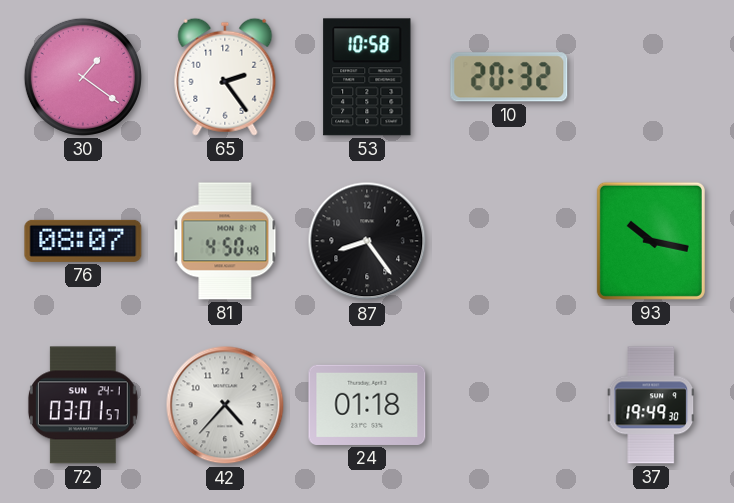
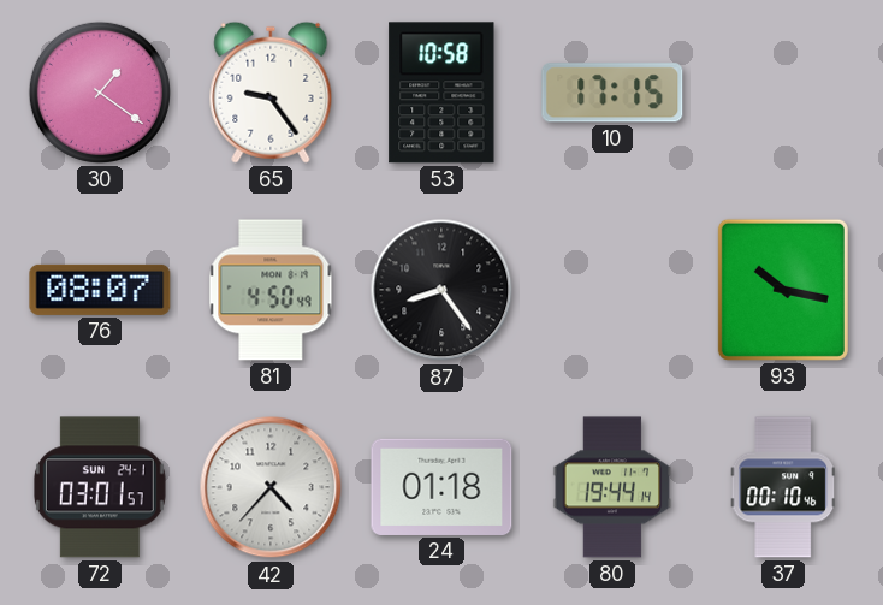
65: 2:24 -> 9:24
10: 20:32 -> 17:15
80: none -> 19:44
37: 19:49 -> 00:10
